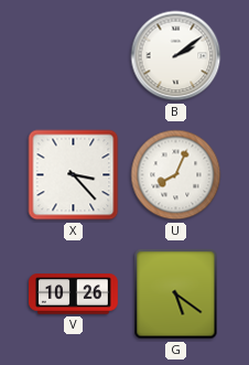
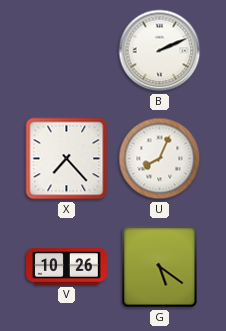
B: 2:09 -> 2:11
X: 3:23 -> 7:23
